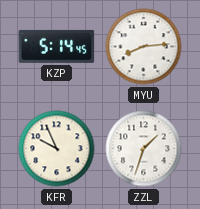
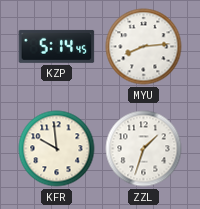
KFR: 9:56 -> 9:59
